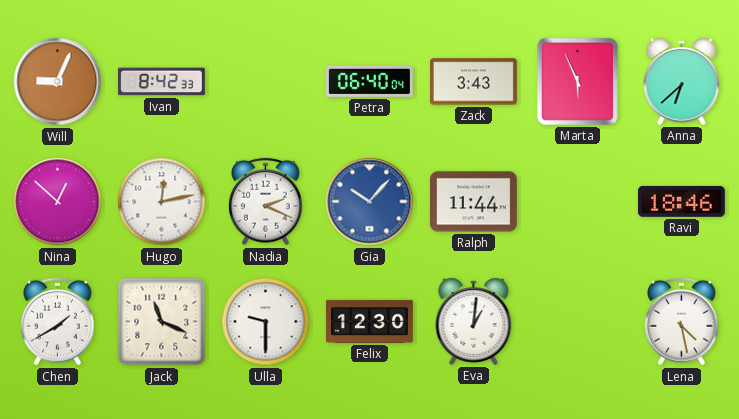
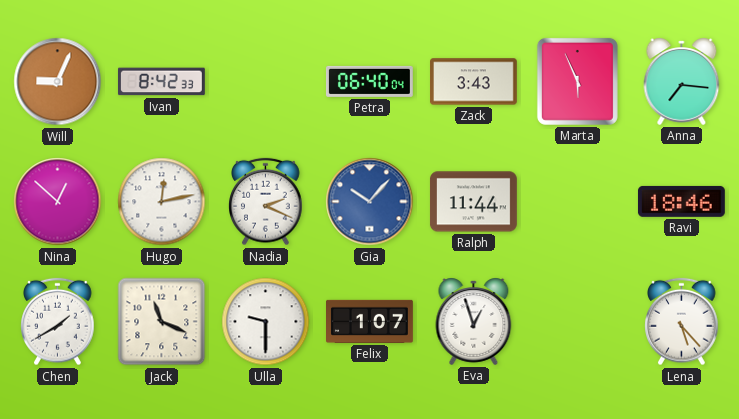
Anna: 6:38 -> 7:16
Felix: 12:30 -> 1:07
Eva: 1:01 -> 12:57
Lena: 4:28 -> 5:23
